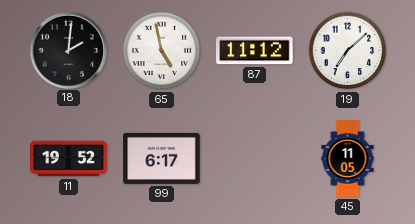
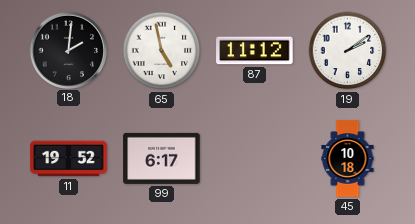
19: 7:08 -> 2:09
45: 11:05 -> 10:18
